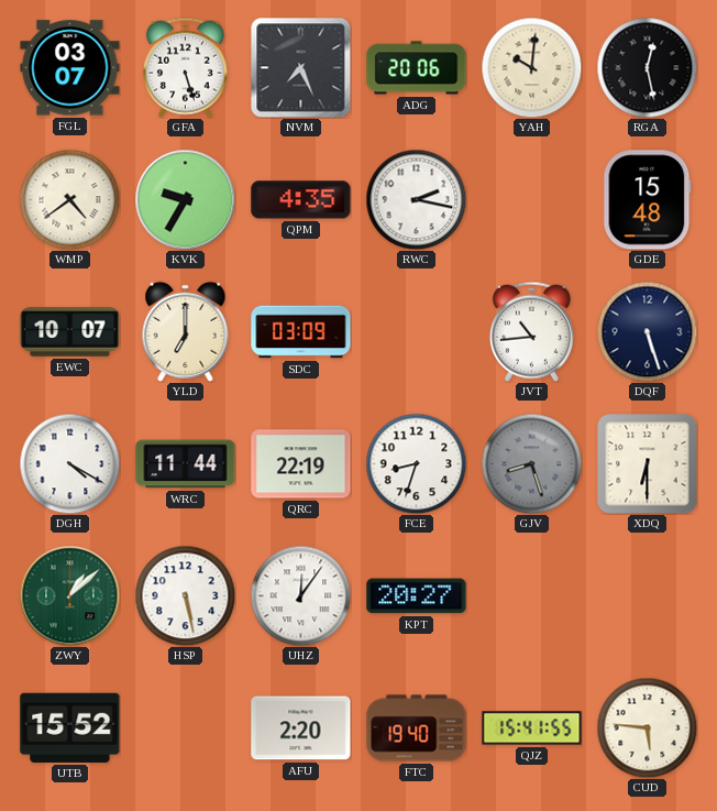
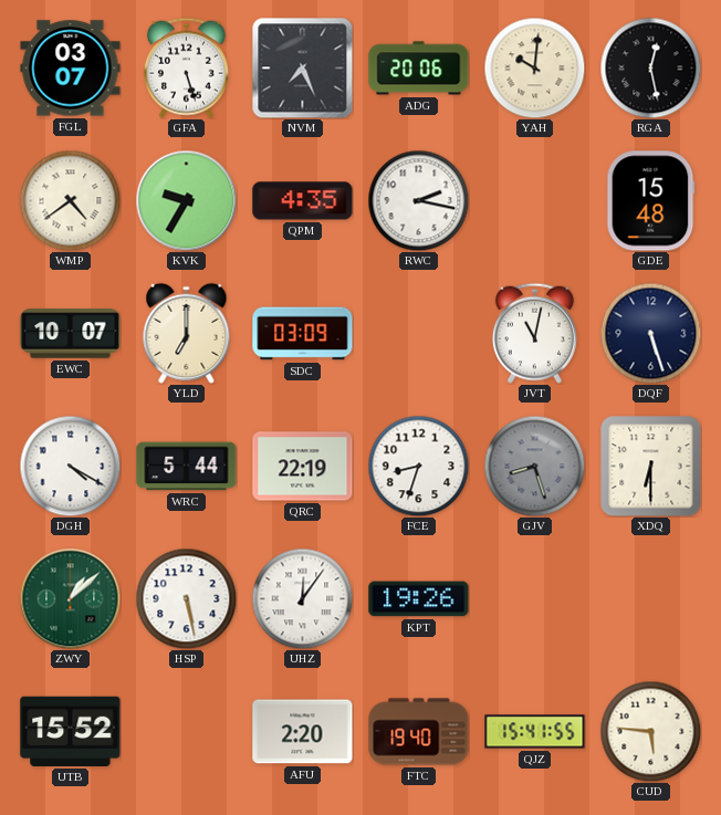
JVT: 10:44 -> 11:02
WRC: 11:44 -> 5:44
KPT: 20:27 -> 19:26
